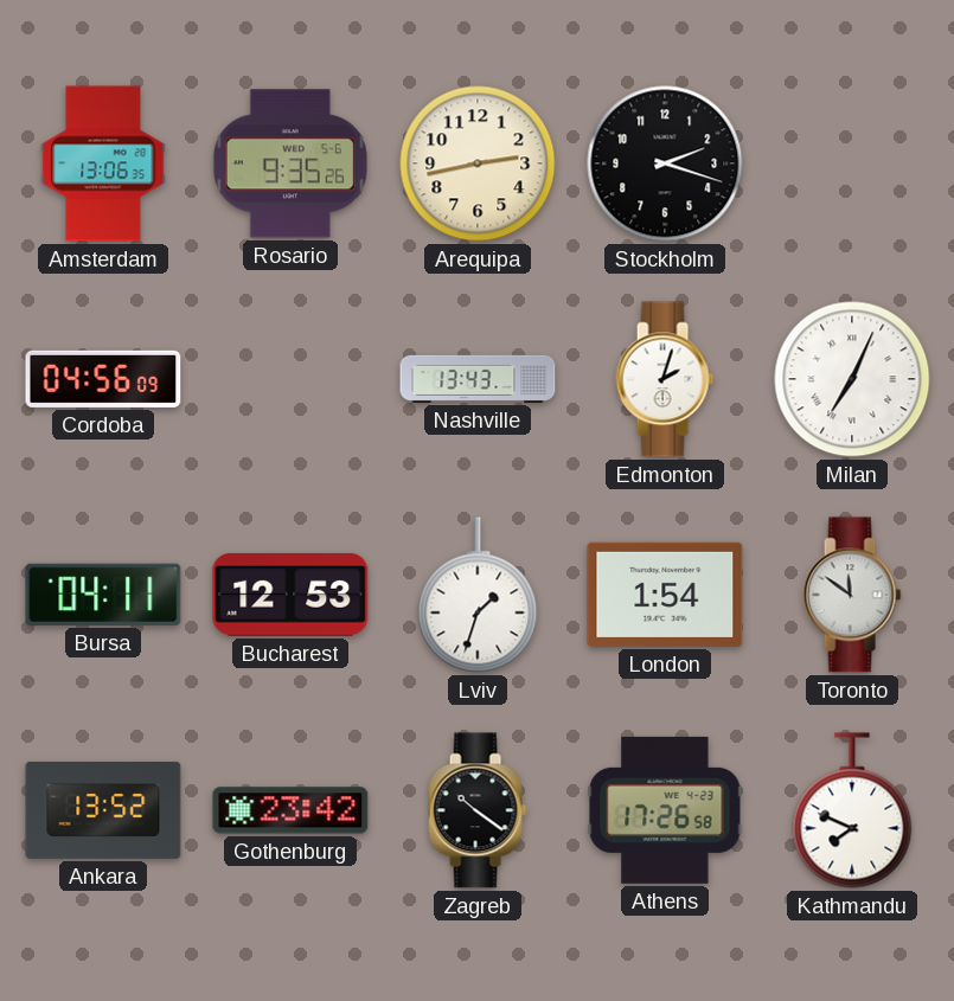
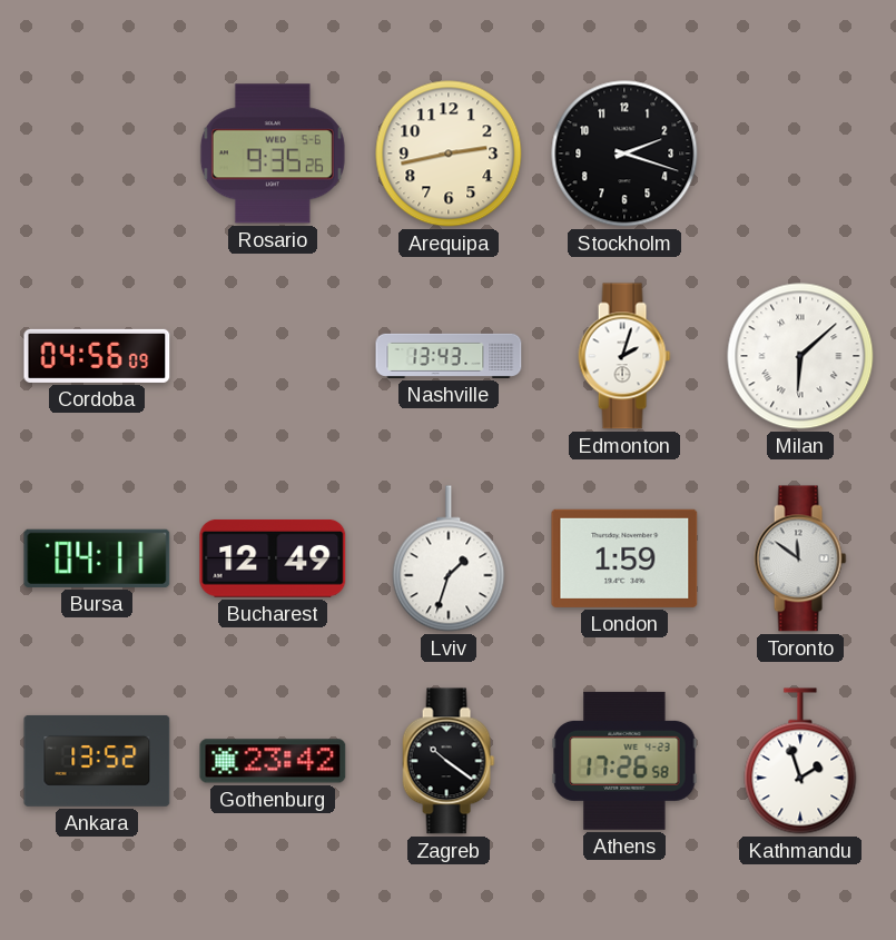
Amsterdam: 13:06 -> none
Milan: 7:04 -> 6:08
Bucharest: 12:53 -> 12:49
London: 1:54 -> 1:59
Kathmandu: 7:49 -> 1:57
